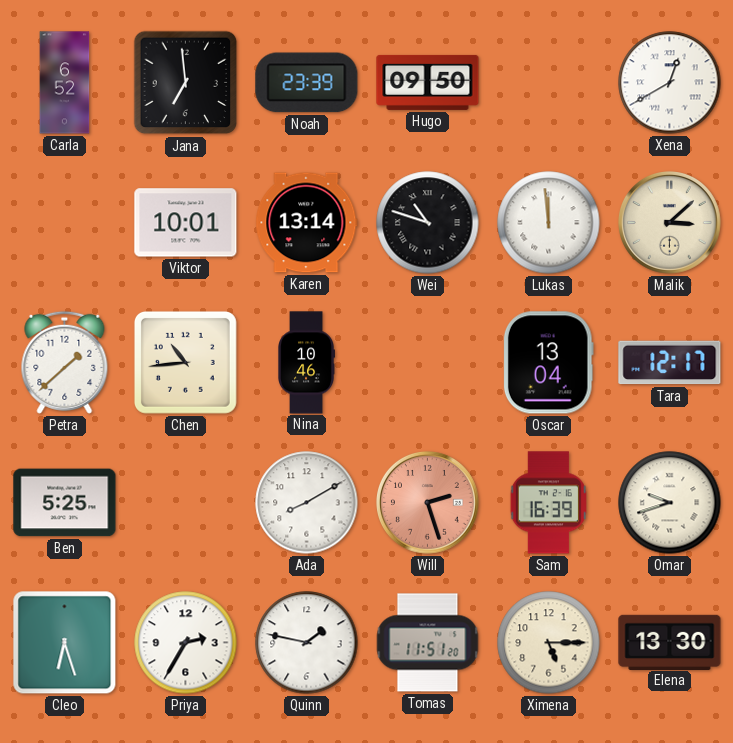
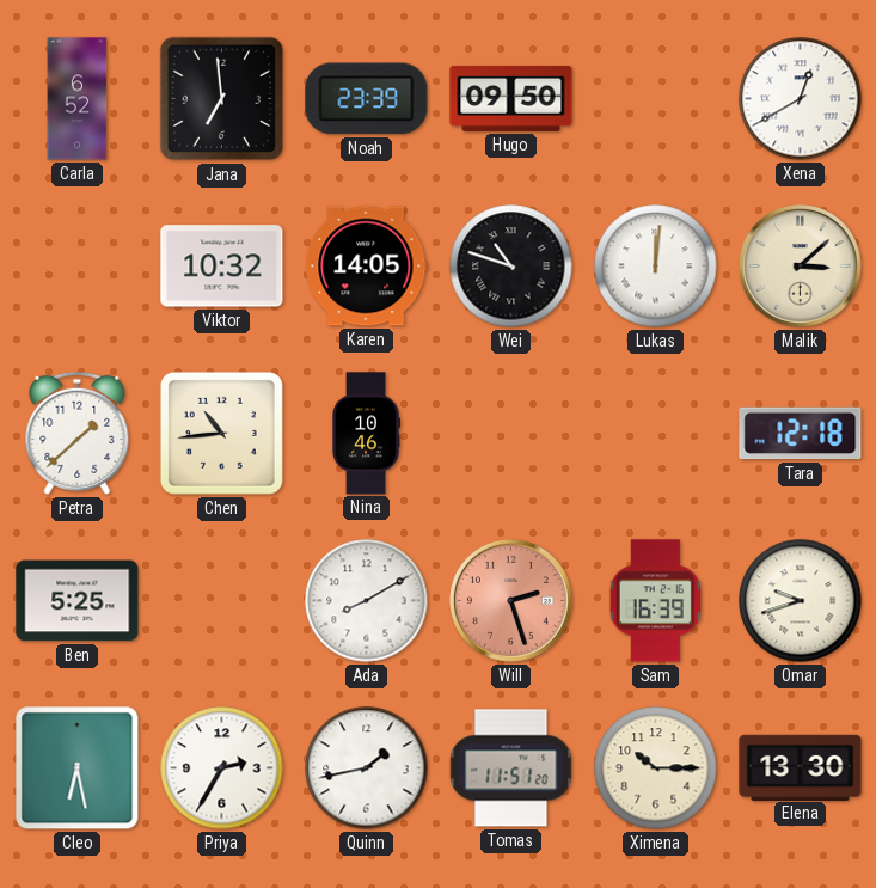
Viktor: 10:01 -> 10:32
Karen: 13:14 -> 14:05
Lukas: 11:59 -> 12:01
Oscar: 13:04 -> none
Tara: 12:17 -> 12:18
Cleo: 6:27 -> 6:28
Quinn: 1:47 -> 1:43
Ximena: 5:15 -> 10:15
